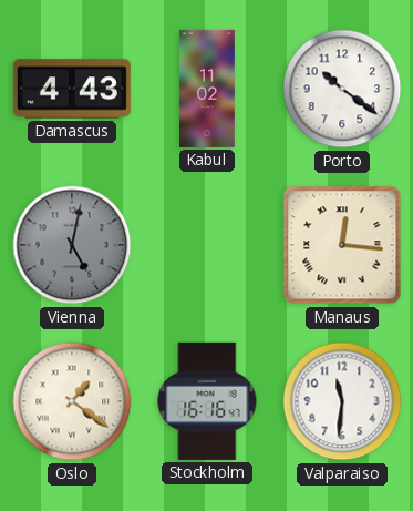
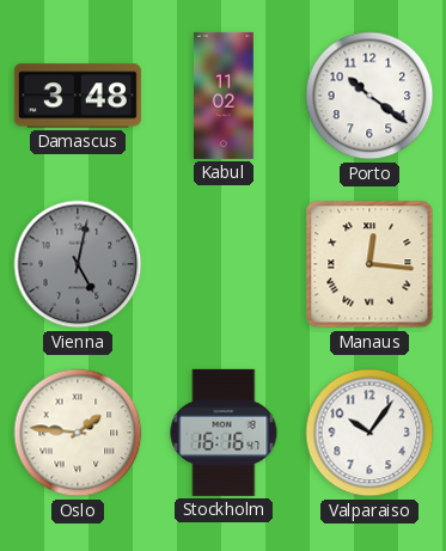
Damascus: 4:43 -> 3:48
Oslo: 1:21 -> 1:46
Valparaiso: 11:31 -> 10:06
